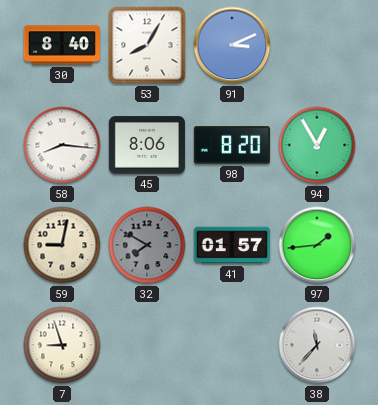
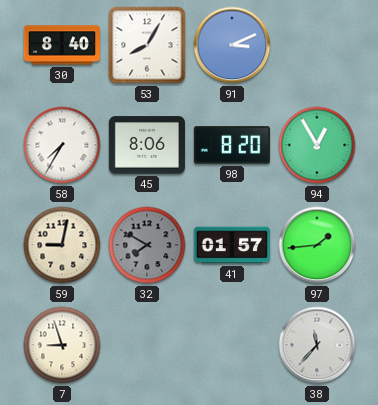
58: 8:16 -> 7:35
